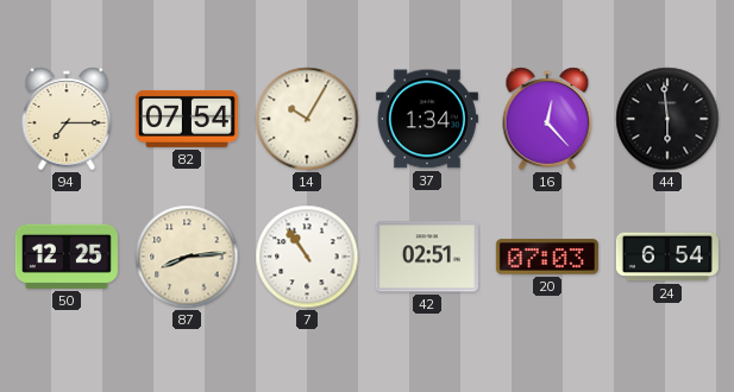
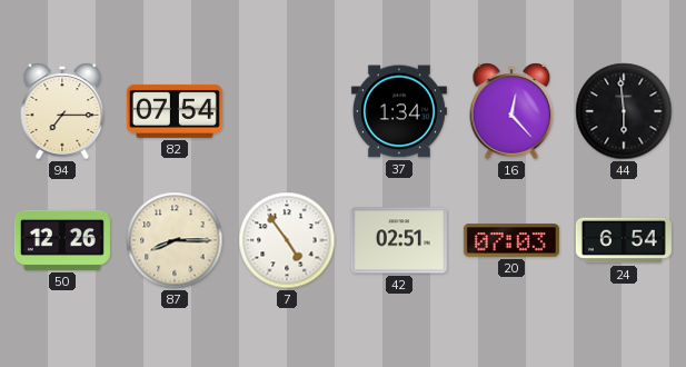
14: 10:05 -> none
50: 12:25 -> 12:26
87: 8:14 -> 8:15
7: 10:54 -> 4:54
